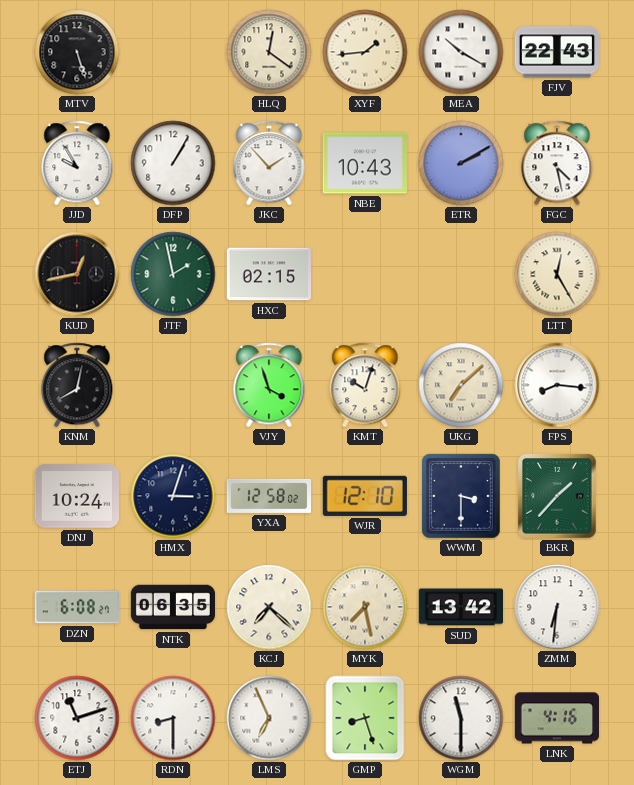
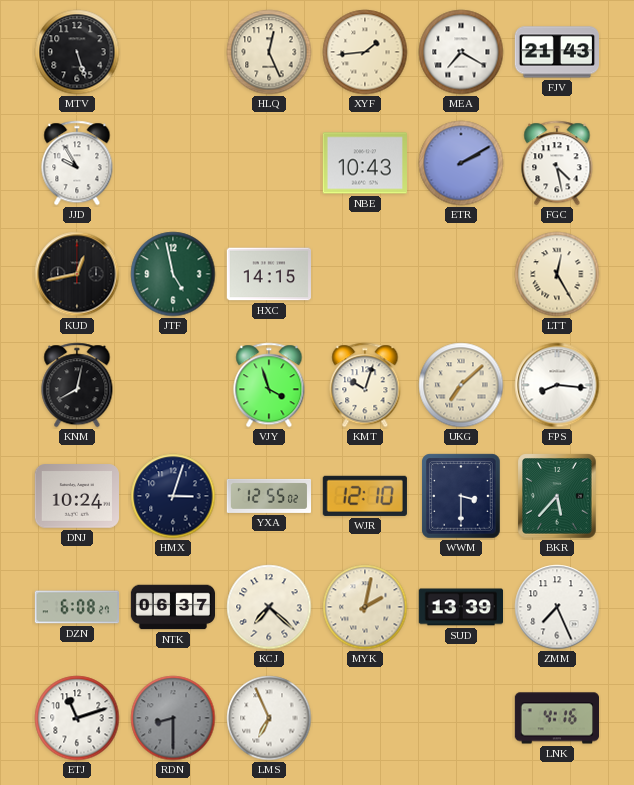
HLQ: 12:21 -> 12:26
MEA: 10:20 -> 7:20
FJV: 22:43 -> 21:43
DFP: 1:05 -> none
JKC: 1:53 -> none
JTF: 1:58 -> 4:58
HXC: 02:15 -> 14:15
YXA: 12:58 -> 12:55
BKR: 1:37 -> 5:37
NTK: 06:35 -> 06:37
MYK: 7:28 -> 2:02
SUD: 13:42 -> 13:39
ZMM: 6:31 -> 7:26
RDN dial: white -> grey
GMP: 8:27 -> none
WGM: 11:30 -> none
